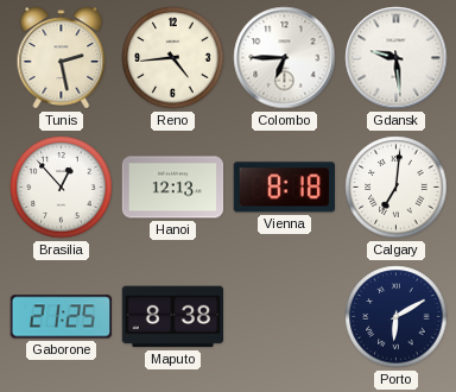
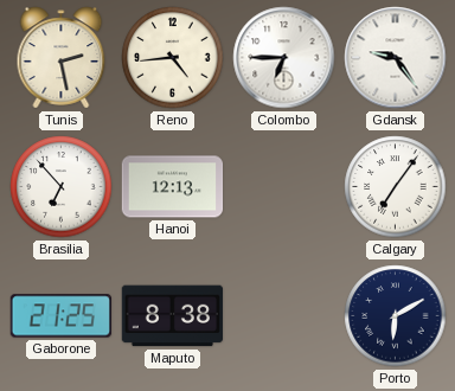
Gdansk: 9:29 -> 9:24
Brasilia: 12:53 -> 6:53
Vienna: 8:18 -> none
Calgary: 7:01 -> 7:06
